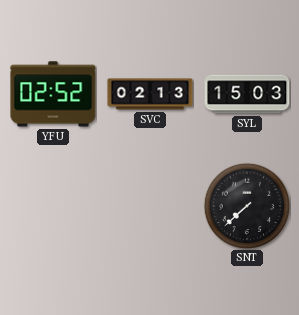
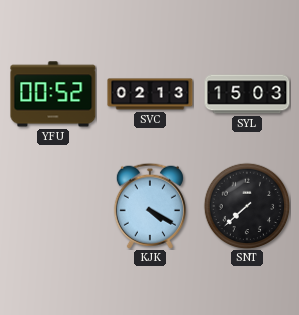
YFU: 02:52 -> 00:52
KJK: none -> 4:20
